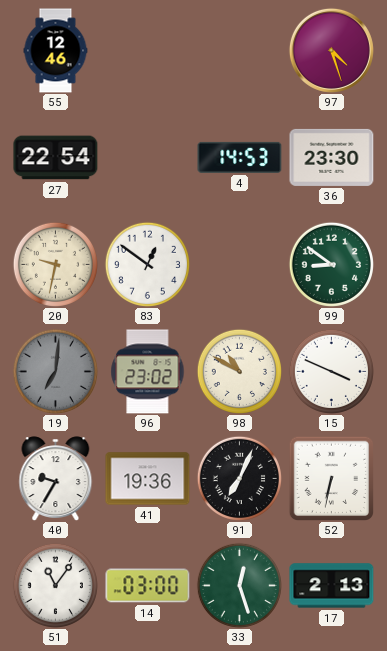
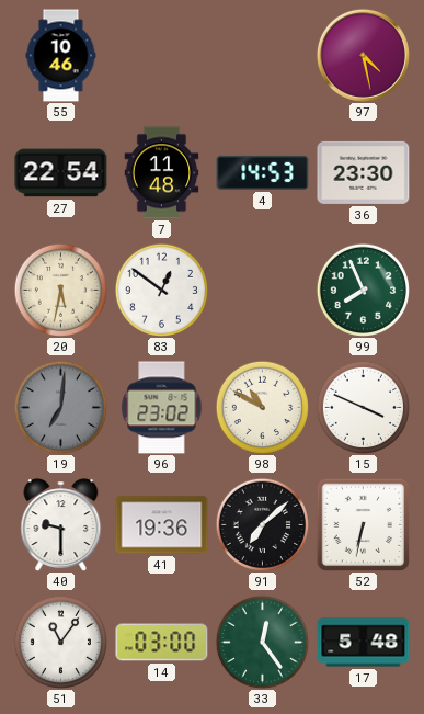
55: 12:46 -> 10:46
97: 4:27 -> 4:28
7: none -> 11:48
20: 9:32 -> 5:32
99: 8:51 -> 7:56
40: 9:35 -> 9:30
91: 7:04 -> 7:08
33: 12:27 -> 12:24
17: 2:13 -> 5:48
